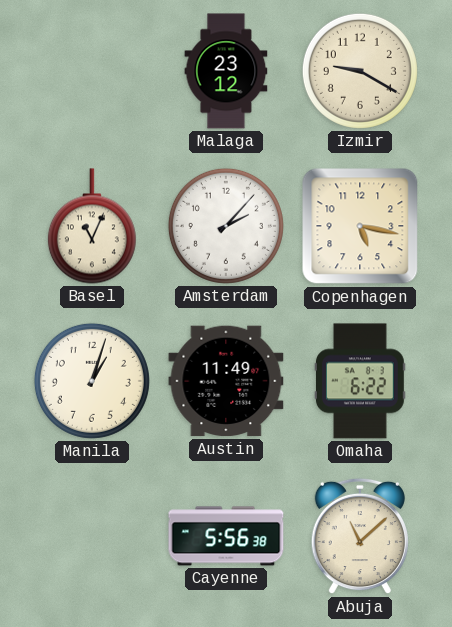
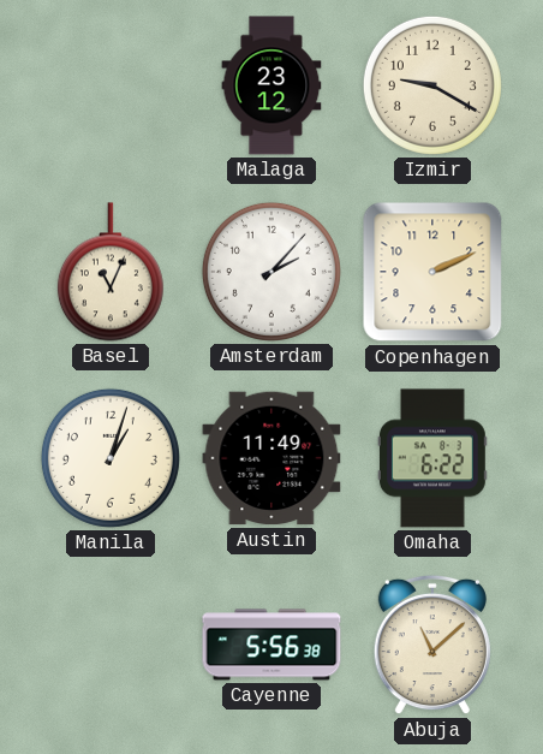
Copenhagen: 5:17 -> 2:11
